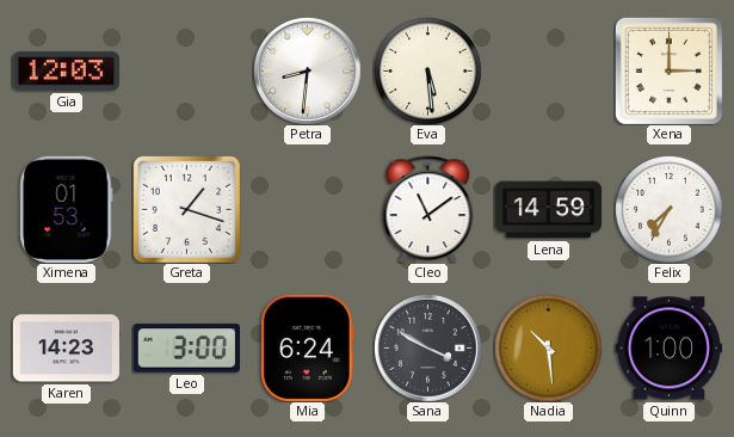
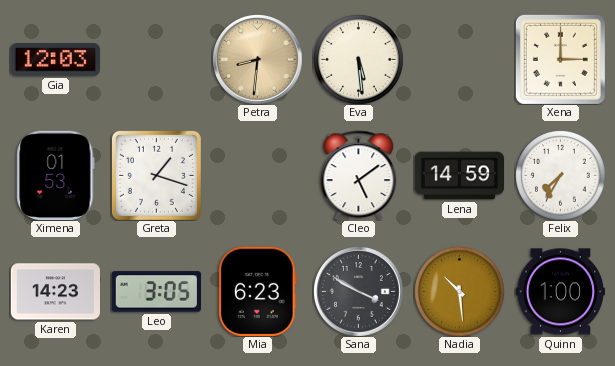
Petra dial: white -> champagne
Cleo: 11:09 -> 5:09
Leo: 3:00 -> 3:05
Mia: 6:24 -> 6:23
